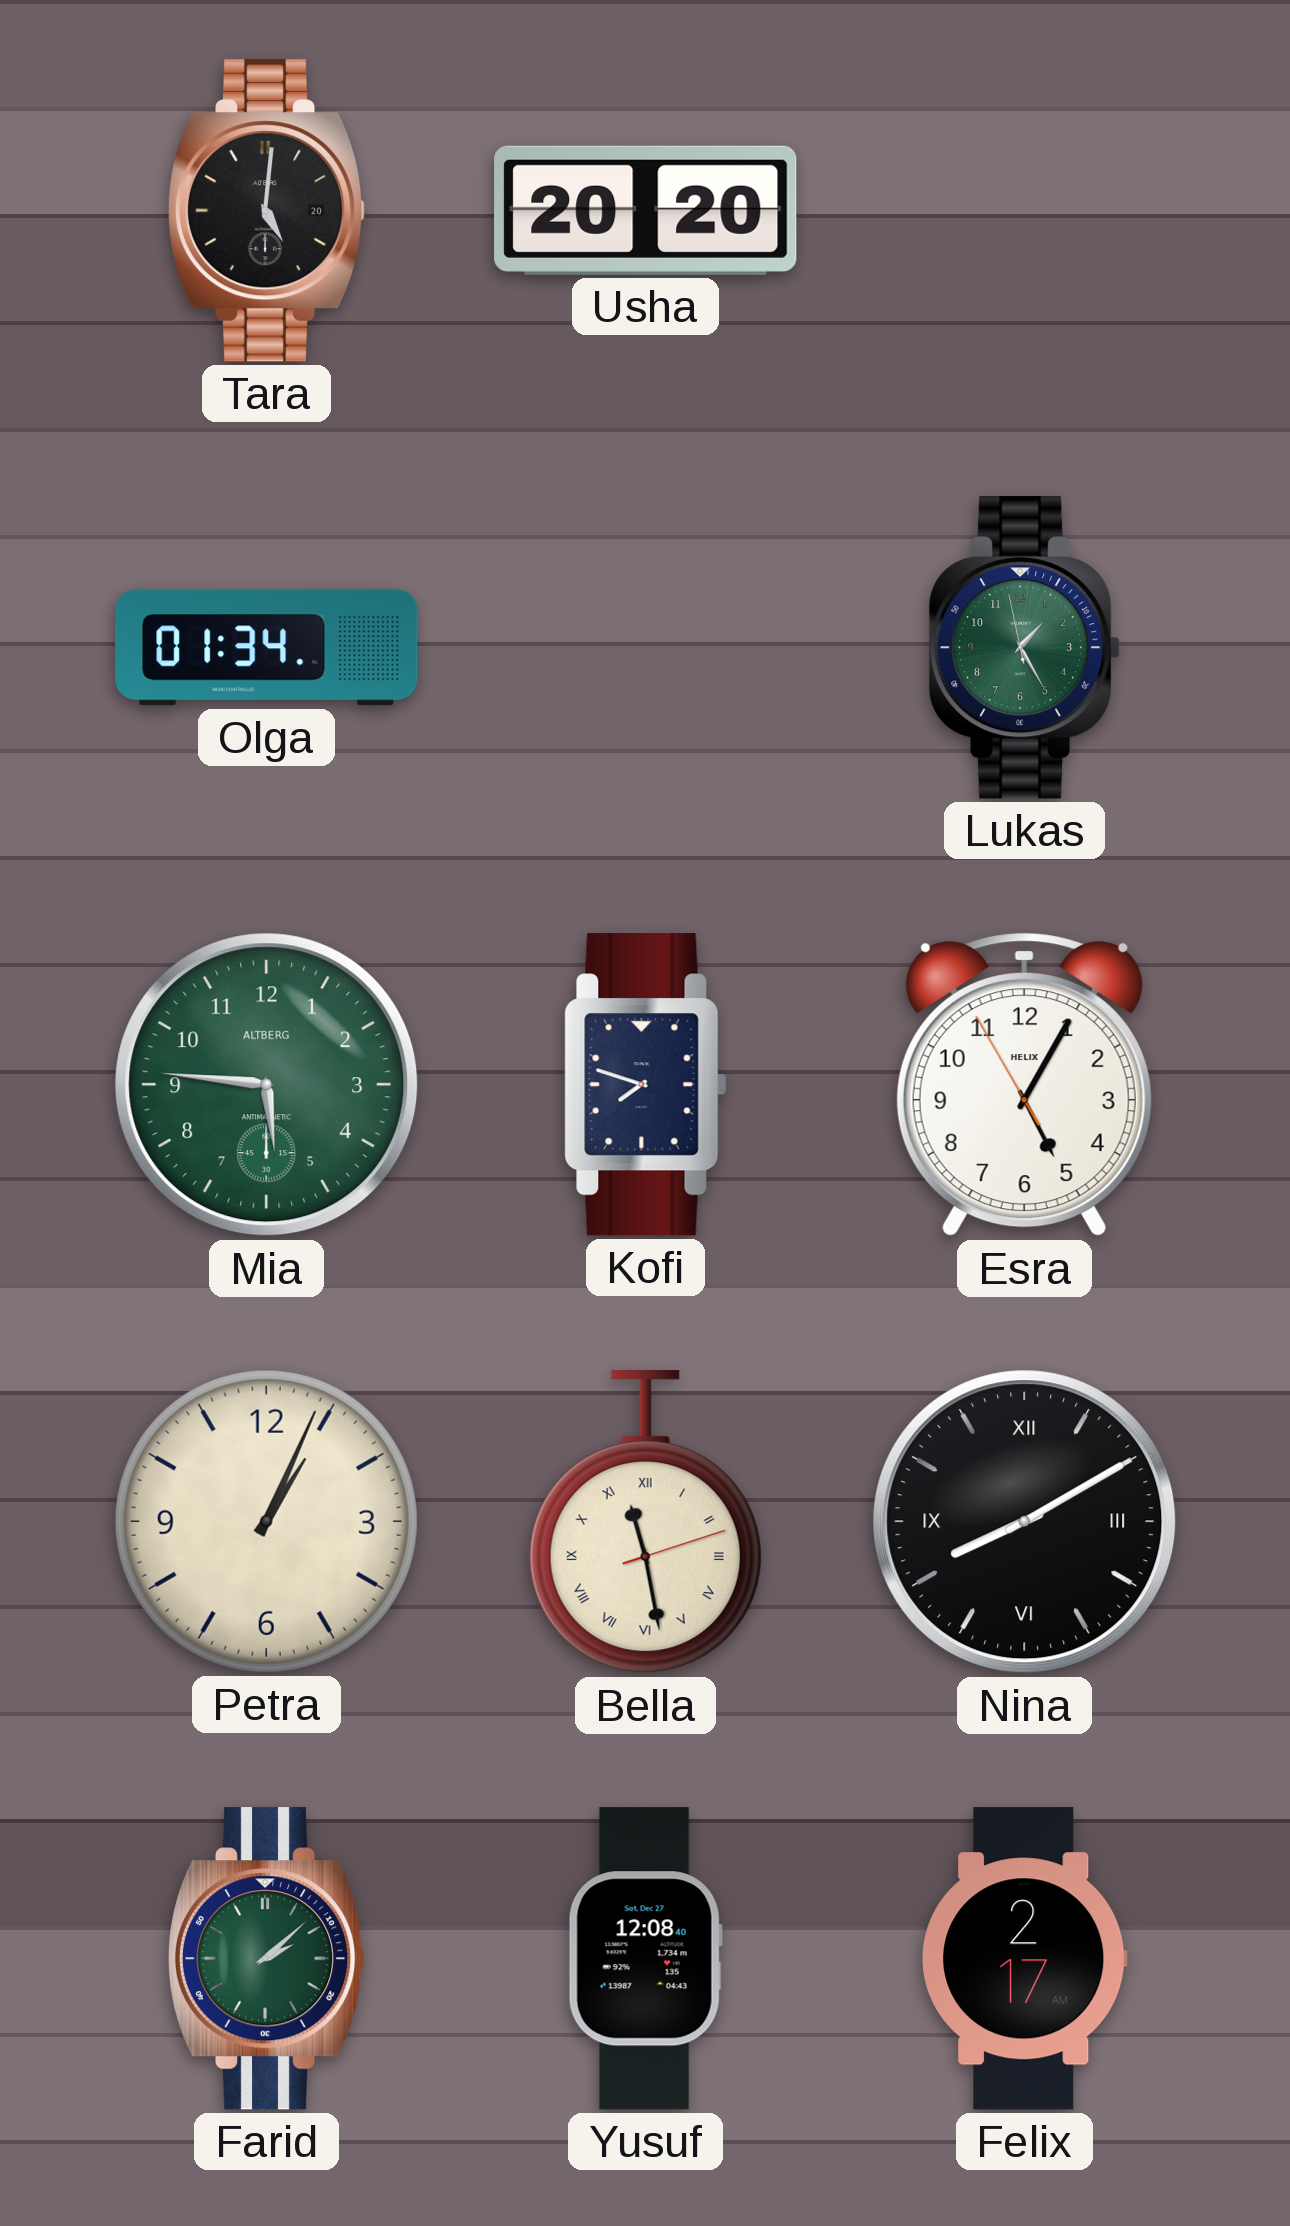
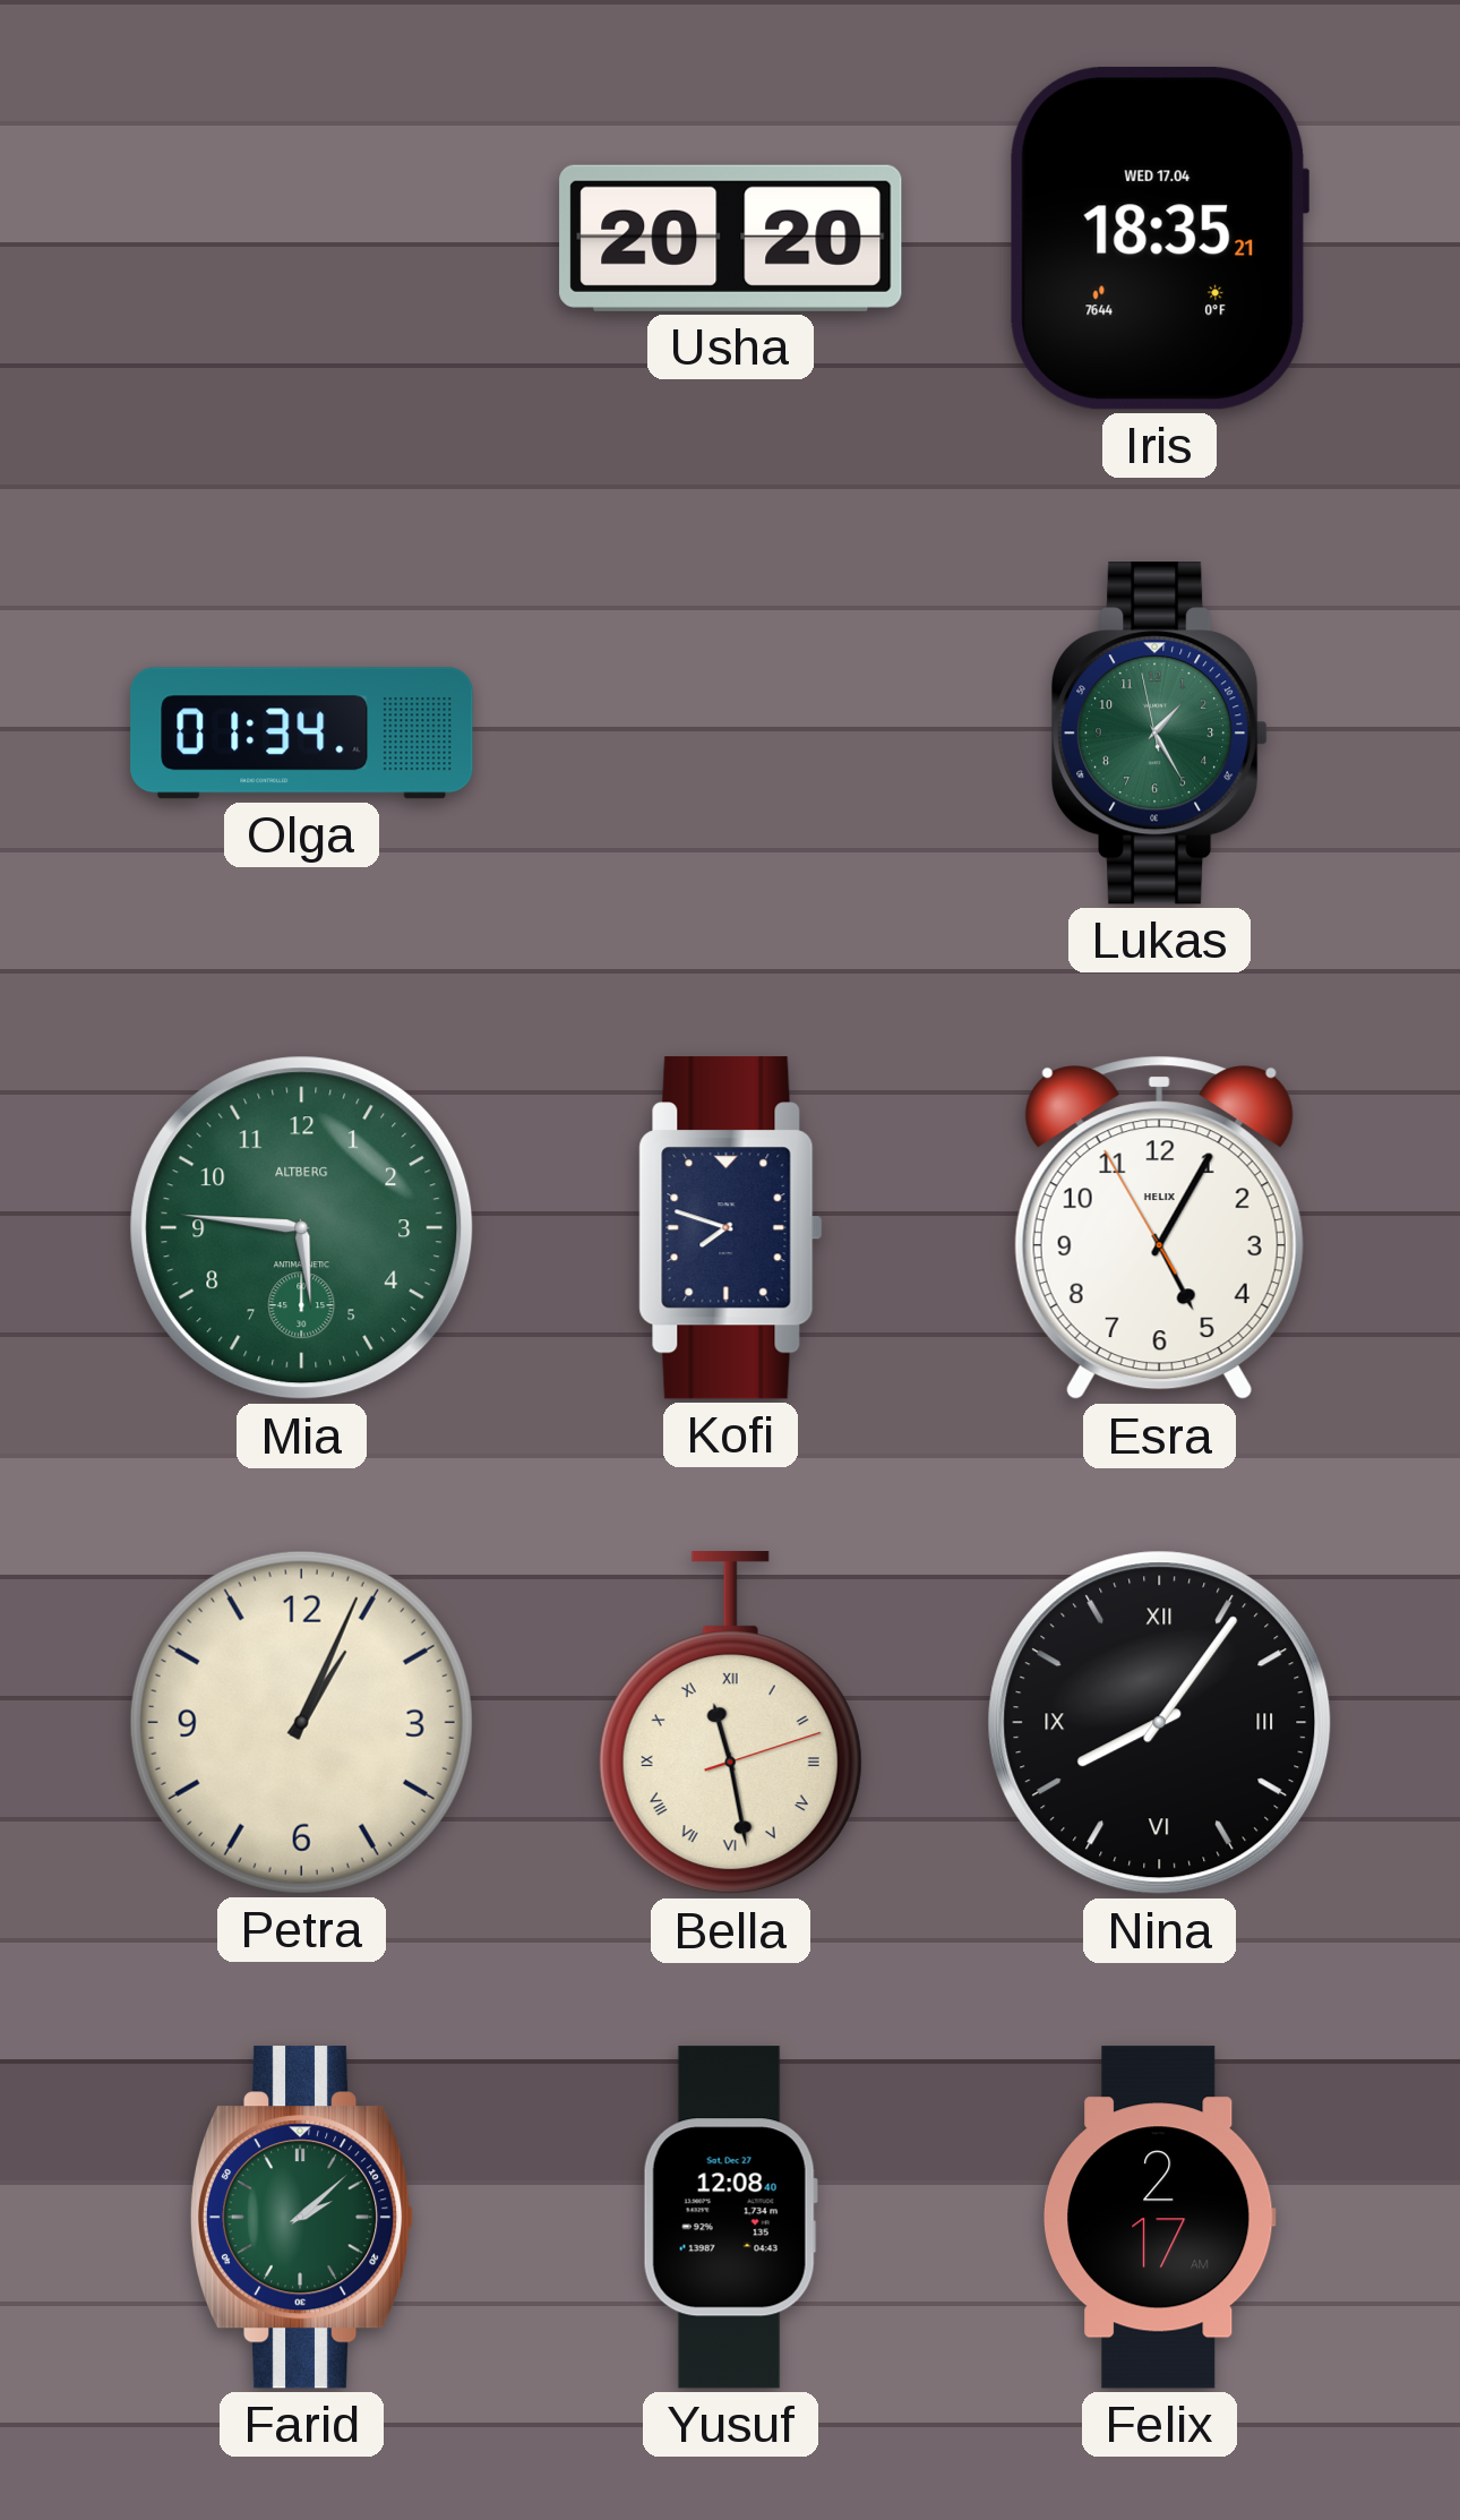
Tara: 5:01 -> none
Iris: none -> 18:35
Nina: 8:10 -> 8:06
